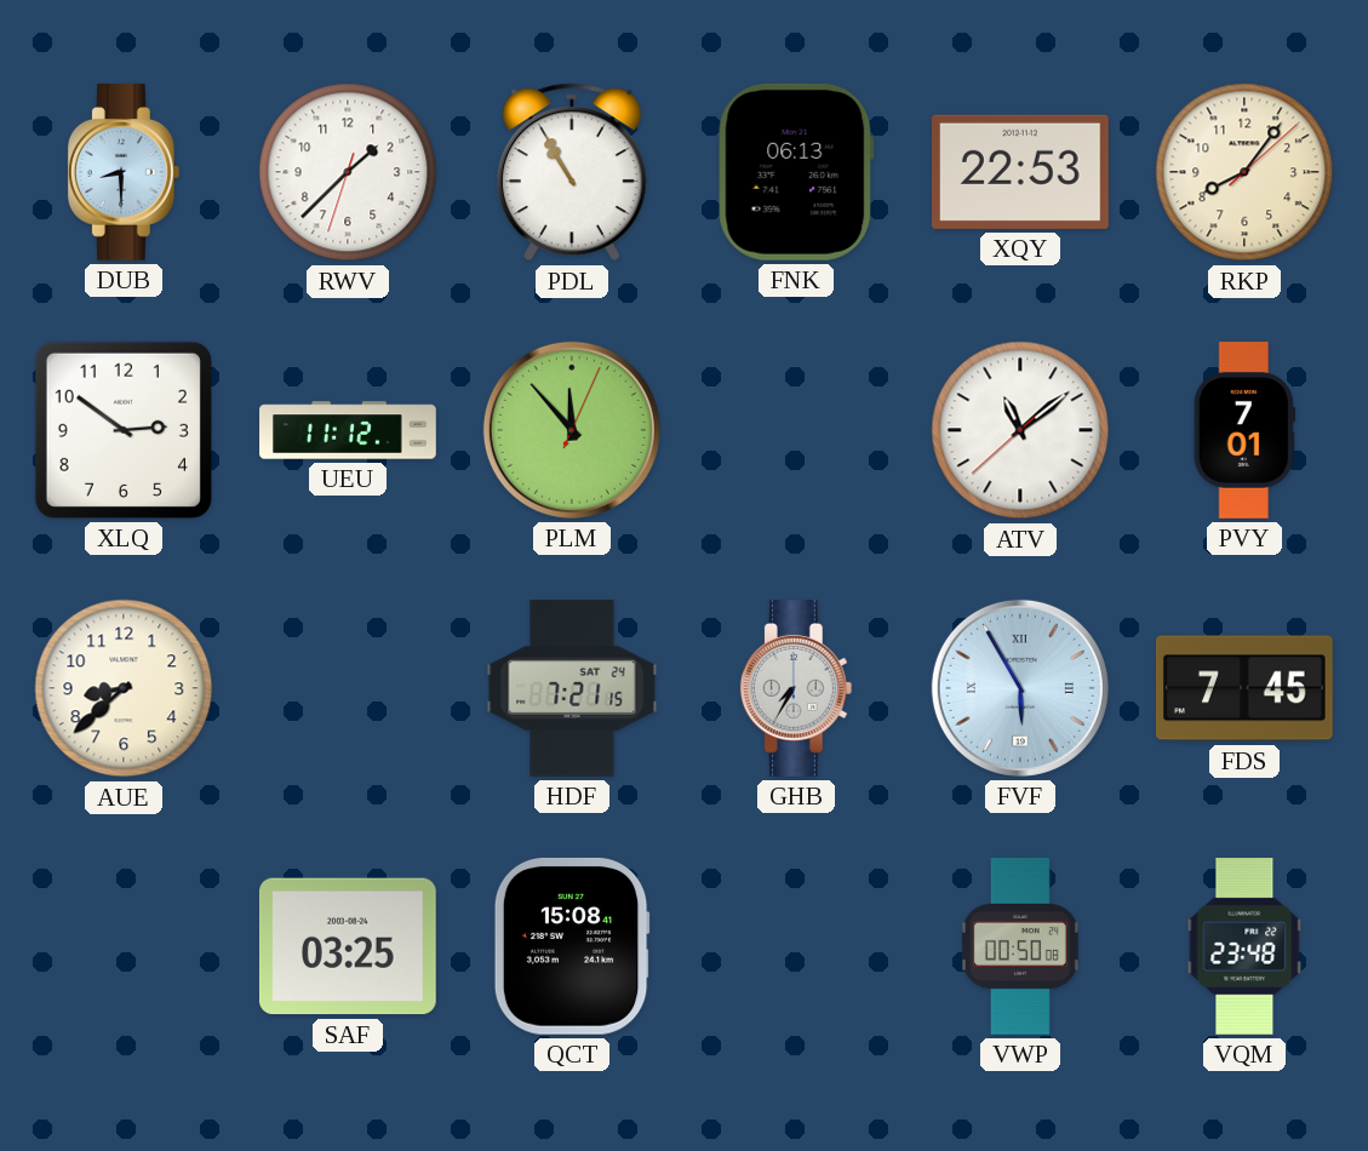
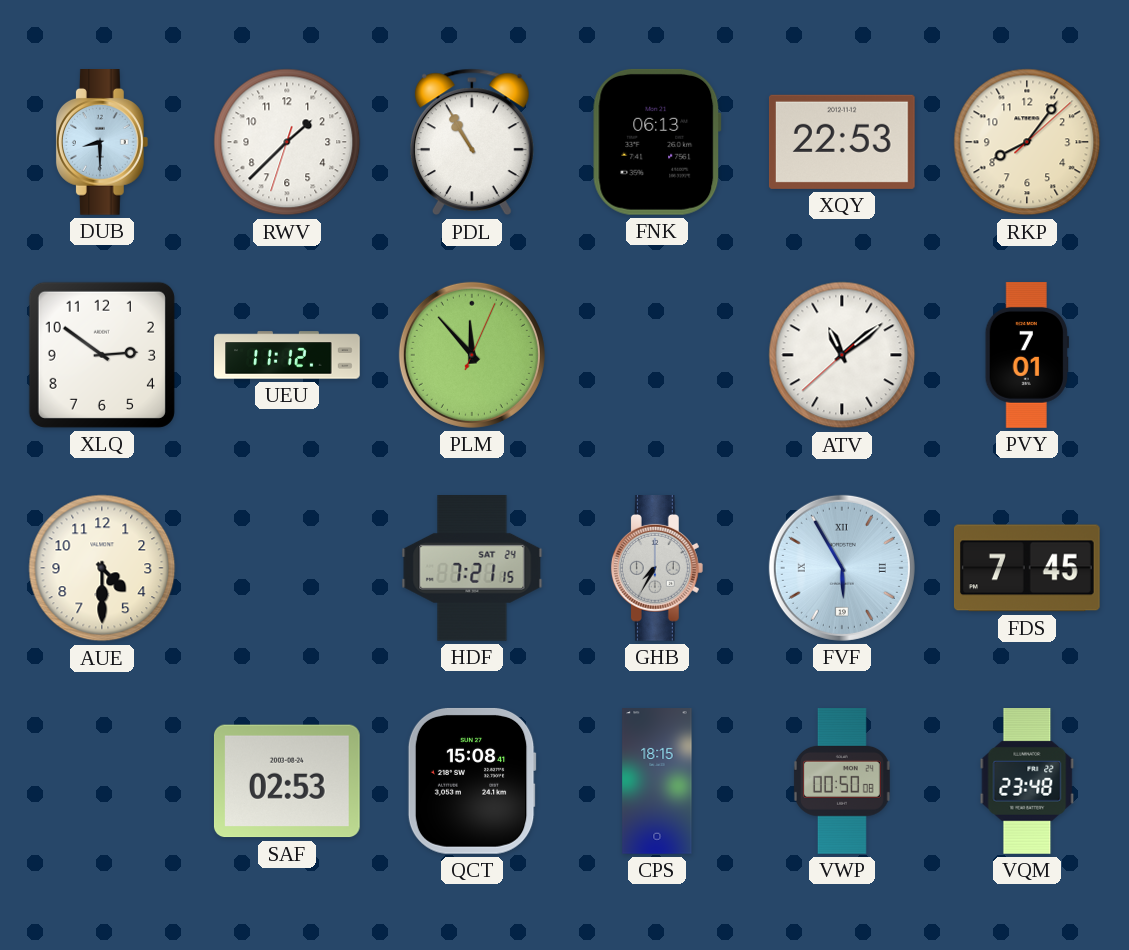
AUE: 8:38 -> 4:30
SAF: 03:25 -> 02:53
CPS: none -> 18:15
